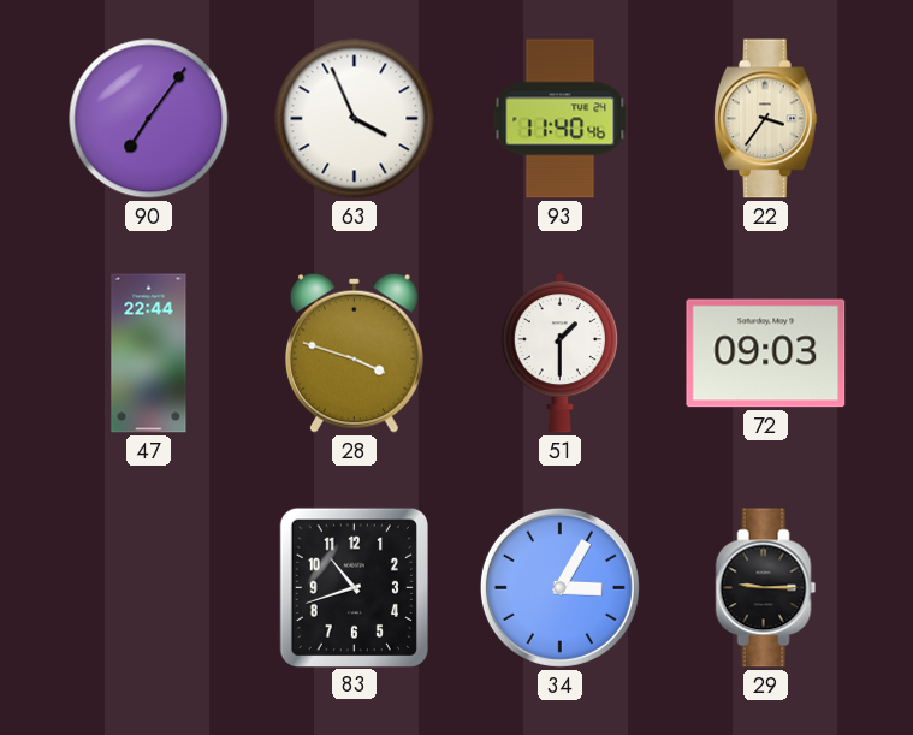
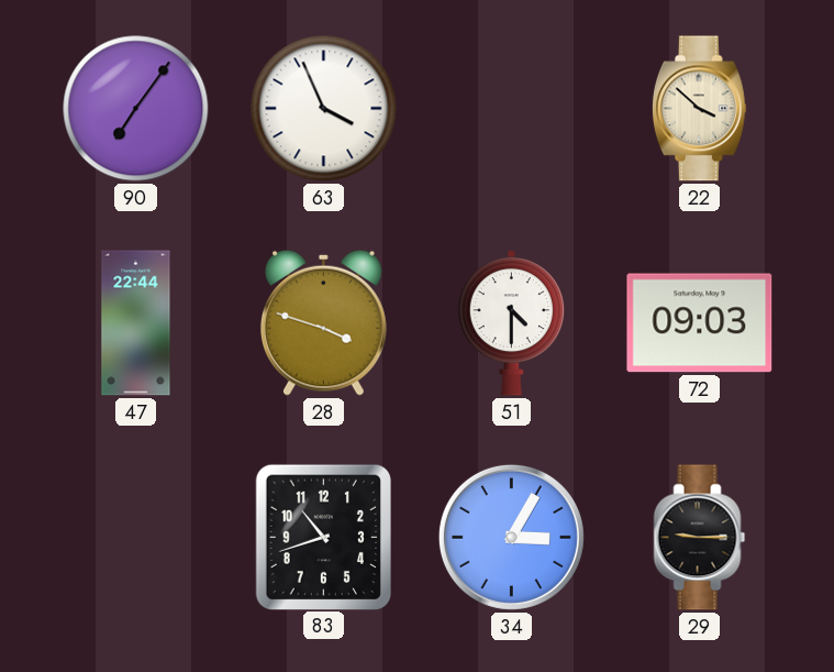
93: 11:40 -> none
22: 3:36 -> 3:52
51: 1:30 -> 4:30
